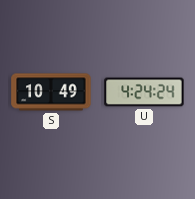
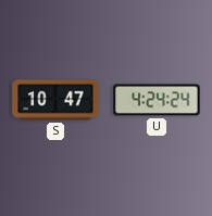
S: 10:49 -> 10:47
